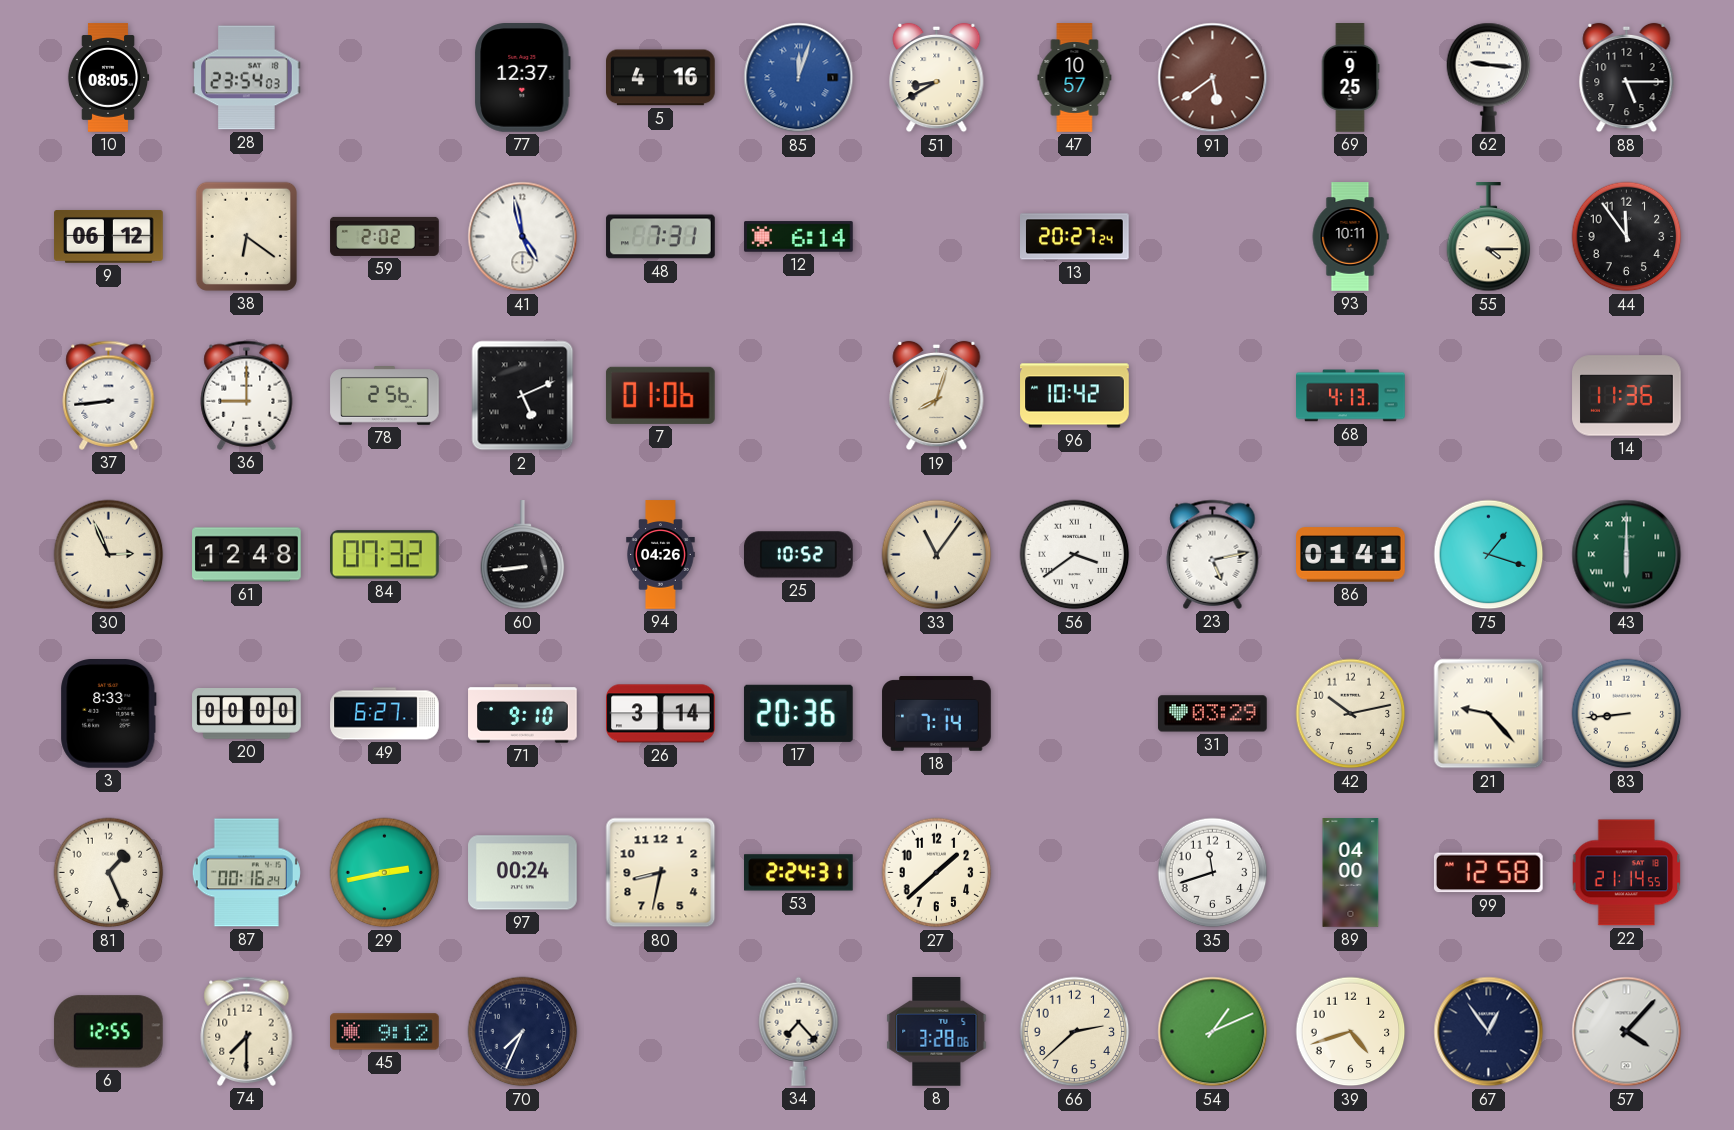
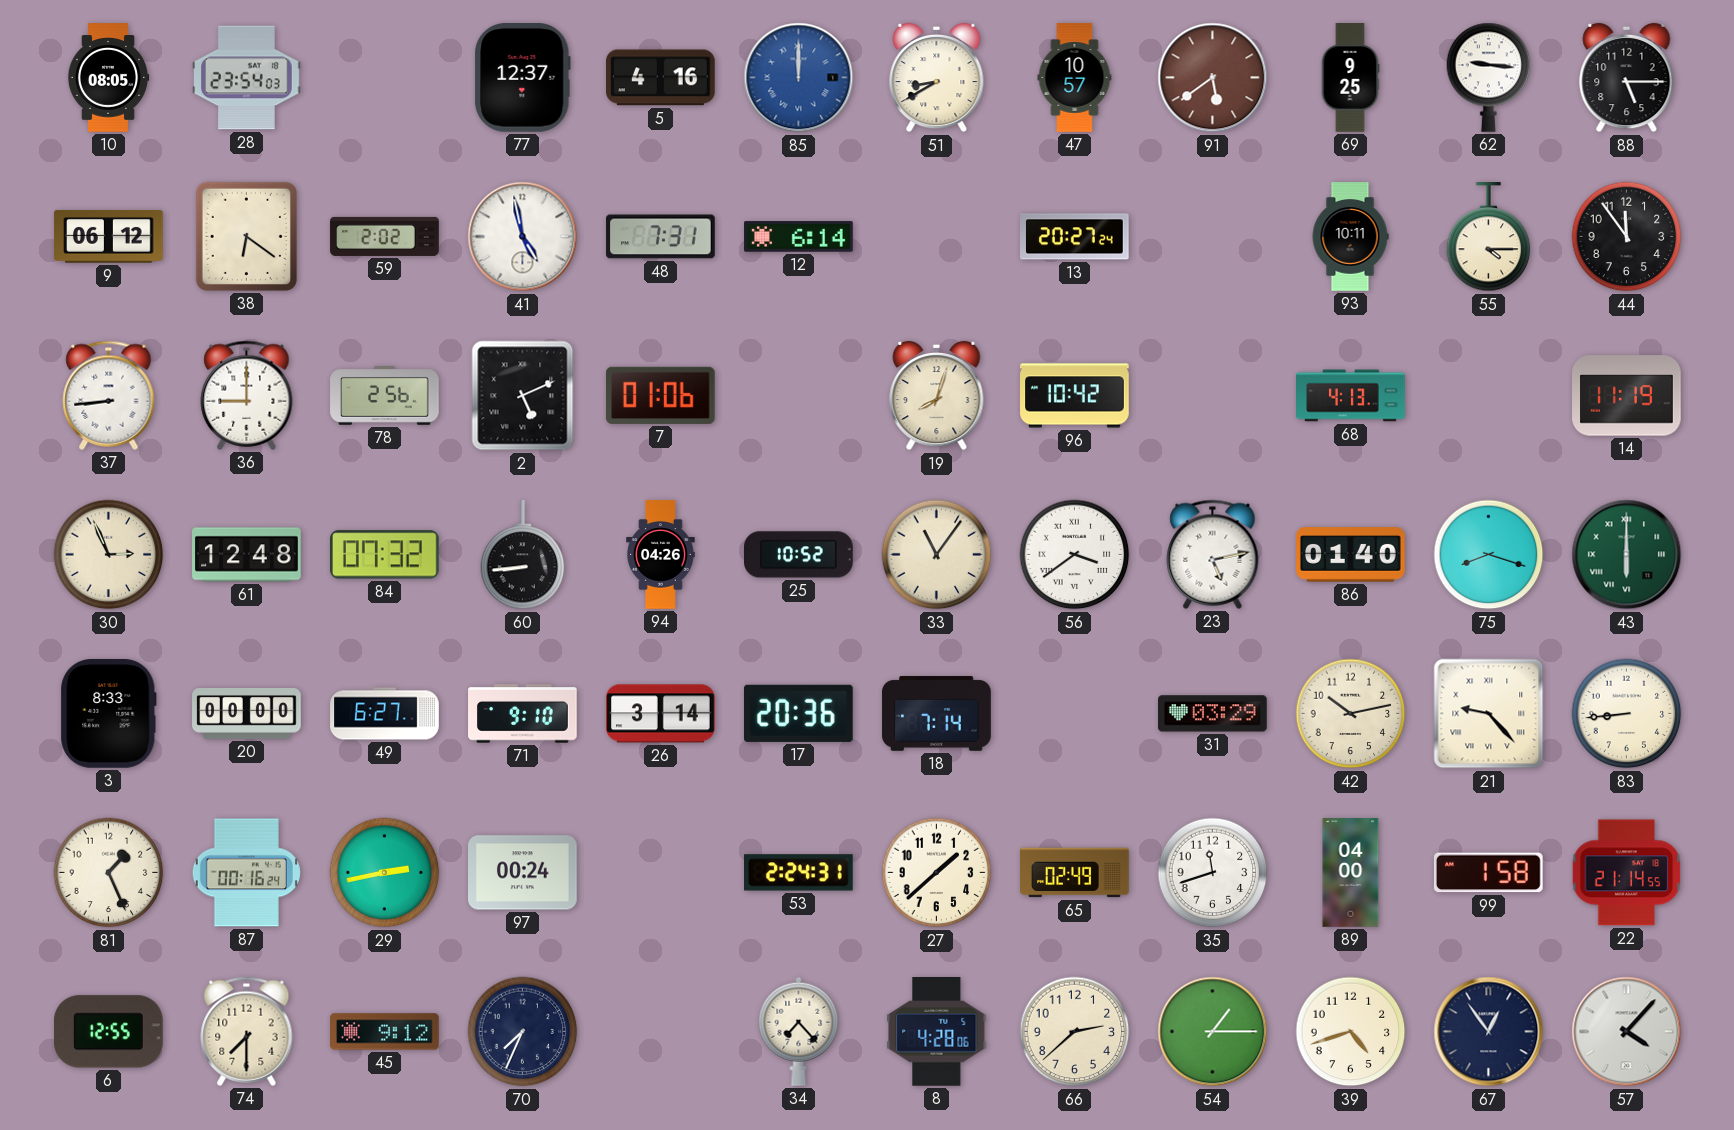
85: 12:03 -> 12:00
14: 11:36 -> 11:19
86: 01:41 -> 01:40
75: 1:18 -> 8:18
80: 8:32 -> none
65: none -> 02:49
99: 12:58 -> 1:58
8: 3:28 -> 4:28
54: 1:11 -> 1:15
